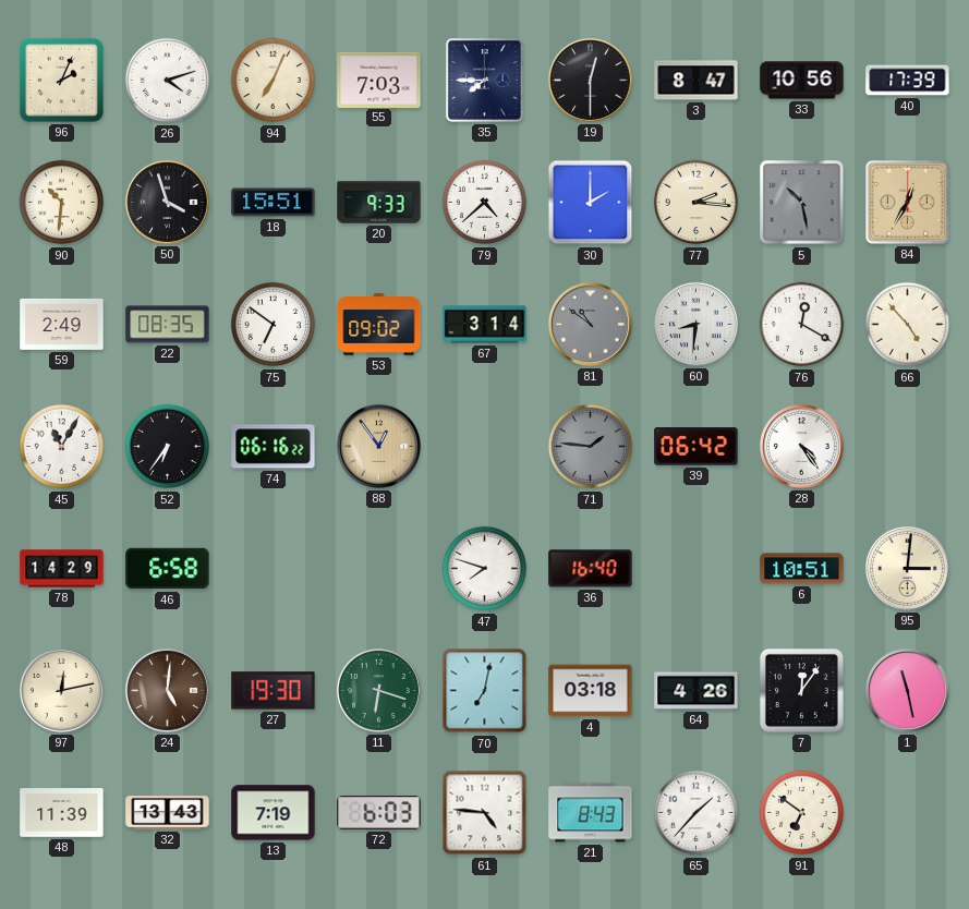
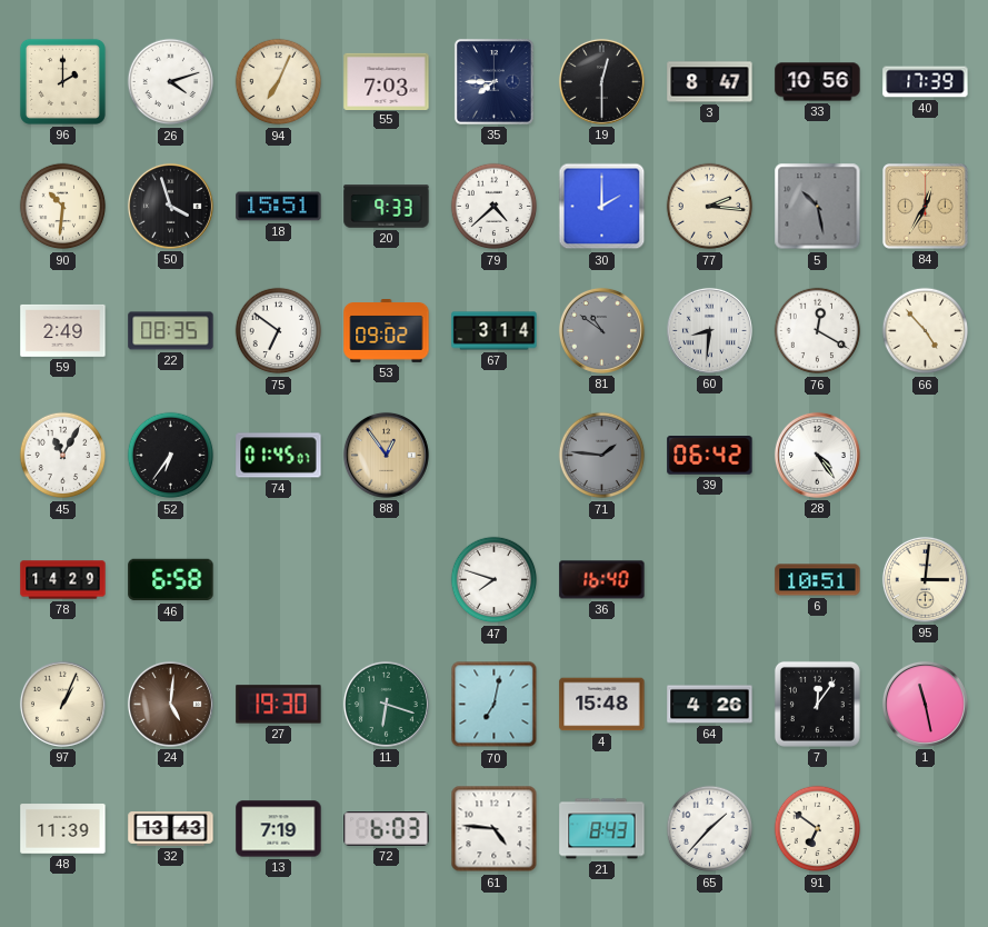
96: 2:04 -> 2:00
74: 06:16 -> 01:45
97: 12:13 -> 1:04
4: 03:18 -> 15:48
